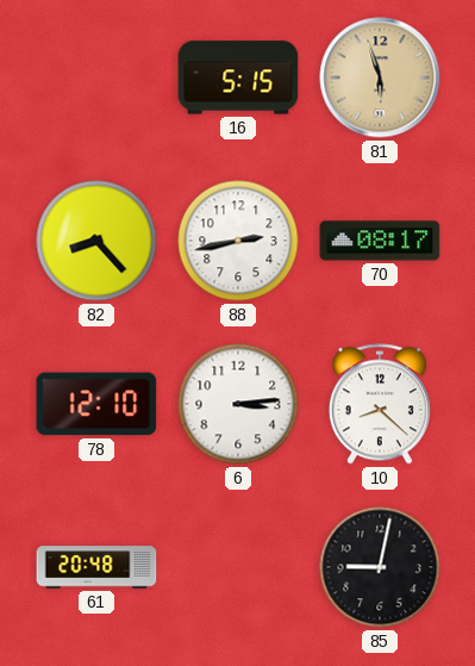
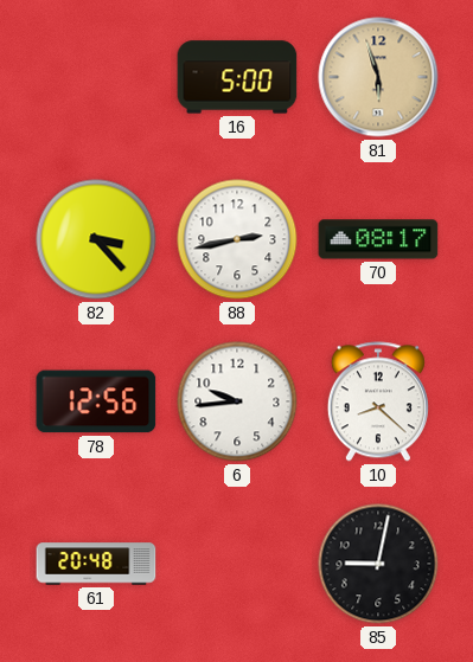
16: 5:15 -> 5:00
82: 8:23 -> 3:23
78: 12:10 -> 12:56
6: 3:14 -> 9:44
